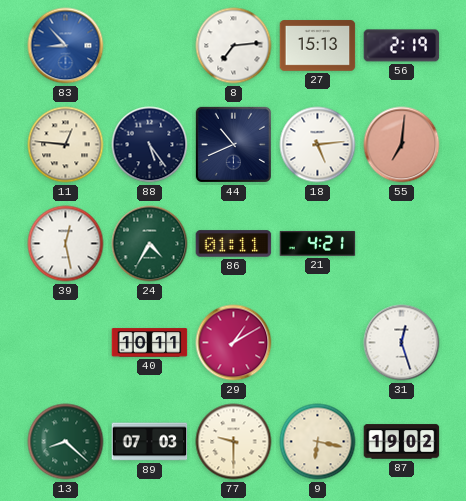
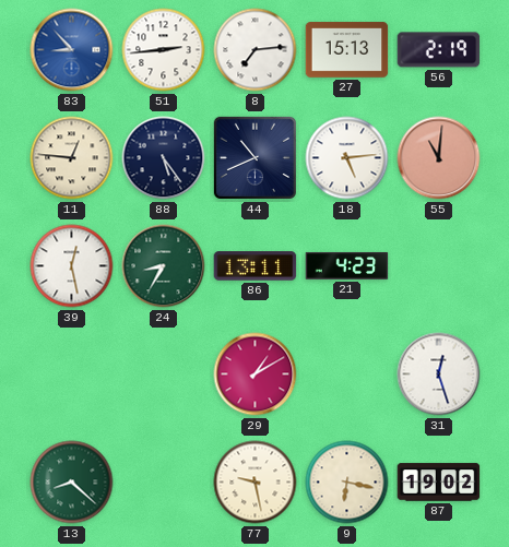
51: none -> 2:44
55: 7:01 -> 11:01
24: 4:35 -> 8:35
86: 01:11 -> 13:11
21: 4:21 -> 4:23
40: 10:11 -> none
89: 07:03 -> none
77: 9:30 -> 9:28
